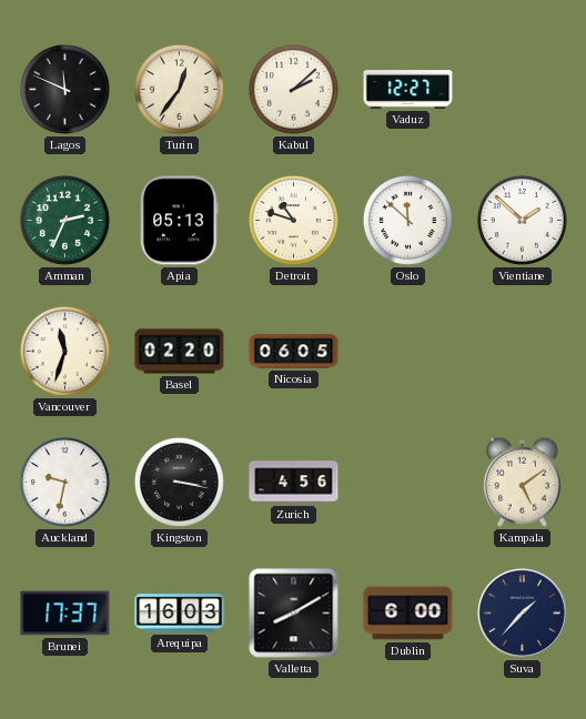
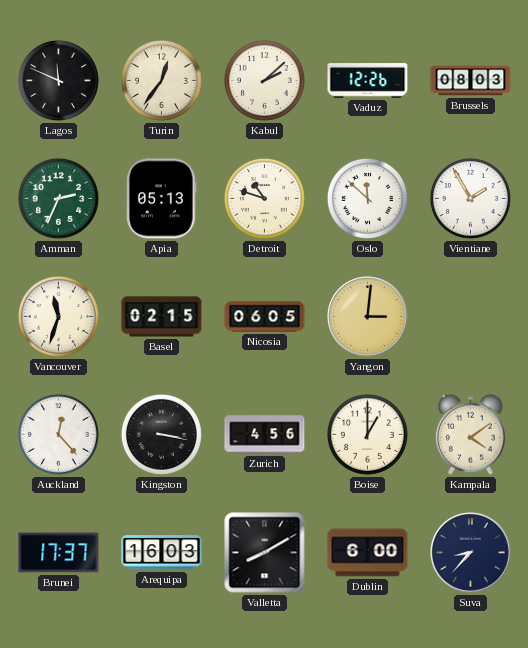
Vaduz: 12:27 -> 12:26
Brussels: none -> 08:03
Vientiane: 1:52 -> 1:55
Basel: 02:20 -> 02:15
Yangon: none -> 3:01
Auckland: 9:32 -> 12:23
Boise: none -> 1:00
Kampala: 5:09 -> 4:09
Suva: 1:37 -> 8:37
